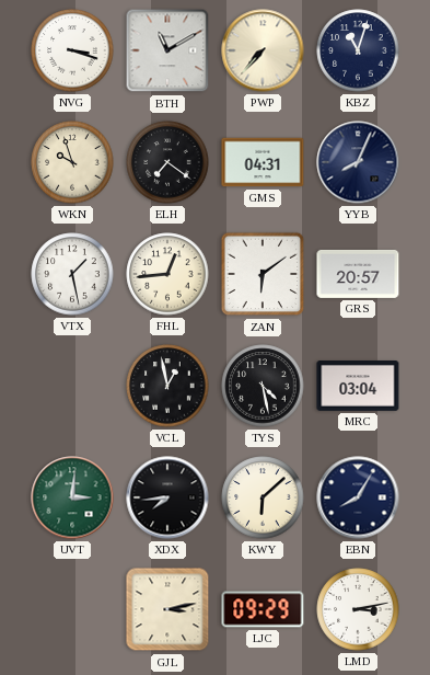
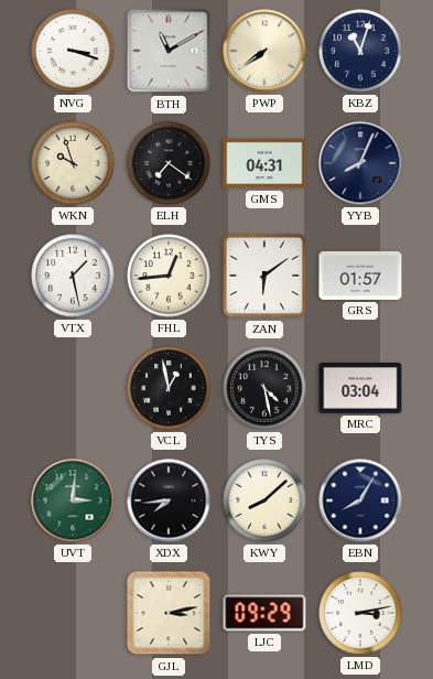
PWP: 7:37 -> 7:39
GRS: 20:57 -> 01:57
KWY: 6:08 -> 8:08
